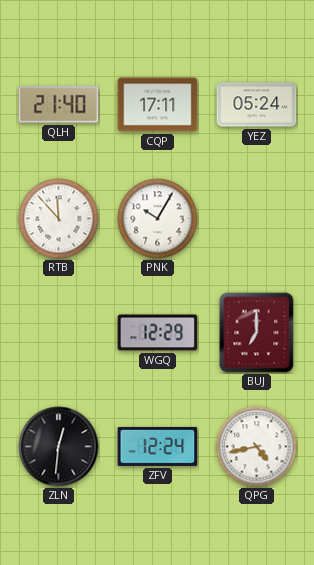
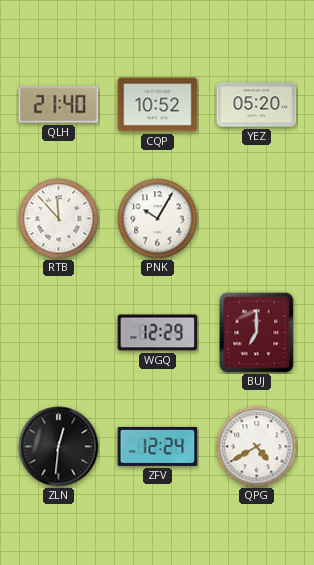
CQP: 17:11 -> 10:52
YEZ: 05:24 -> 05:20
QPG: 4:43 -> 4:40
